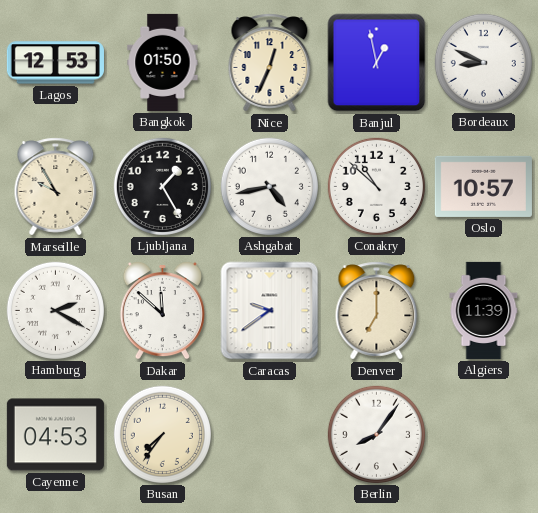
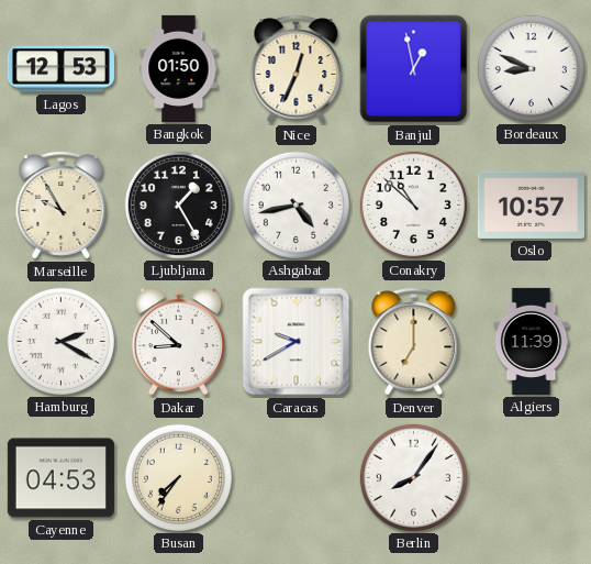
Dakar: 11:52 -> 8:52
Caracas: 9:39 -> 9:40
